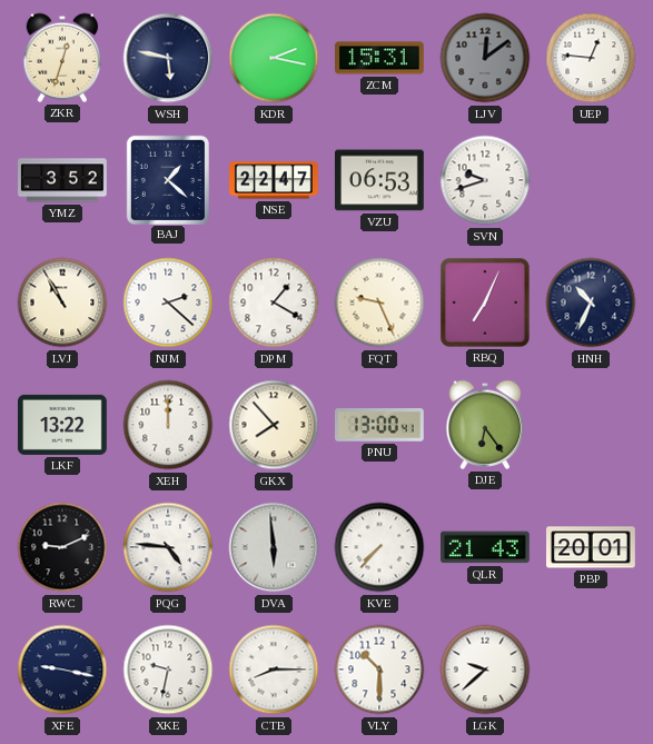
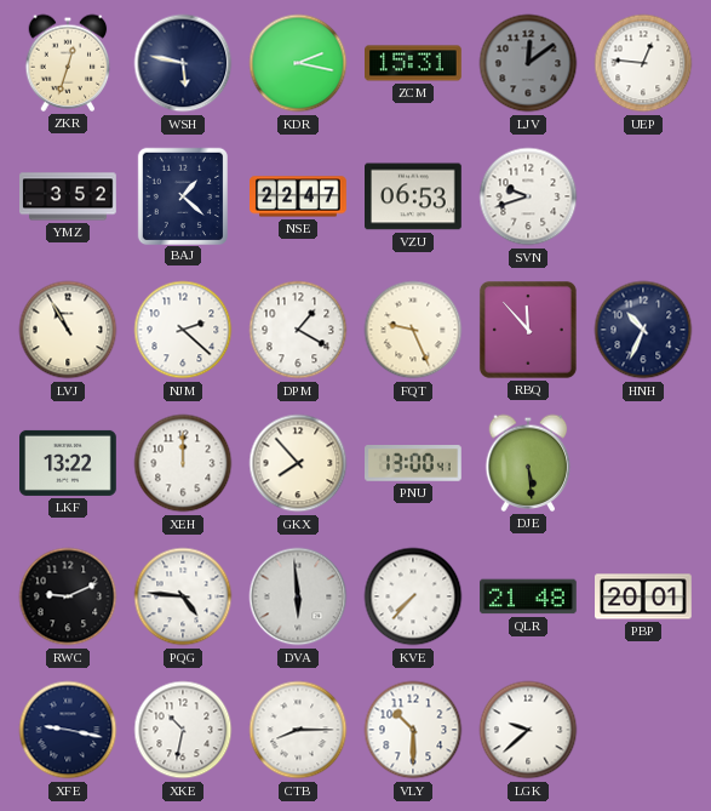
RBQ: 7:04 -> 11:53
DJE: 6:24 -> 5:29
QLR: 21:43 -> 21:48
XKE: 9:32 -> 10:32
